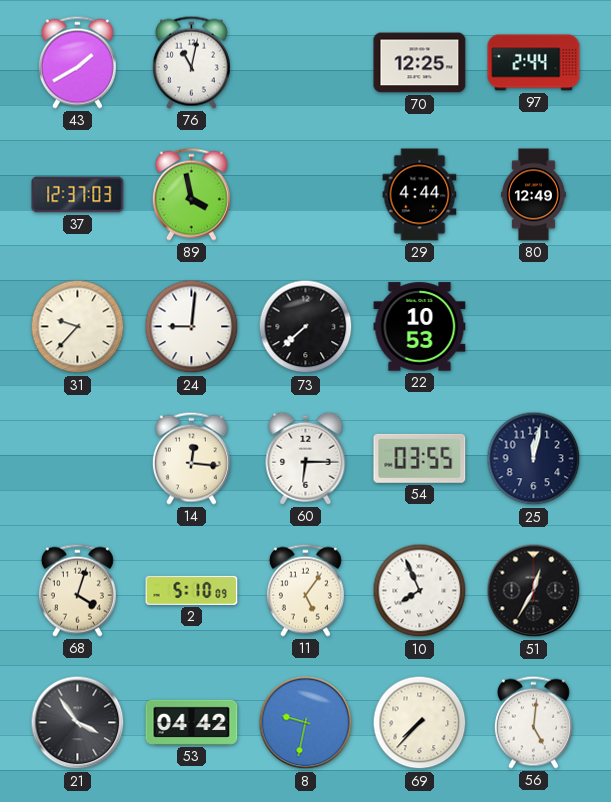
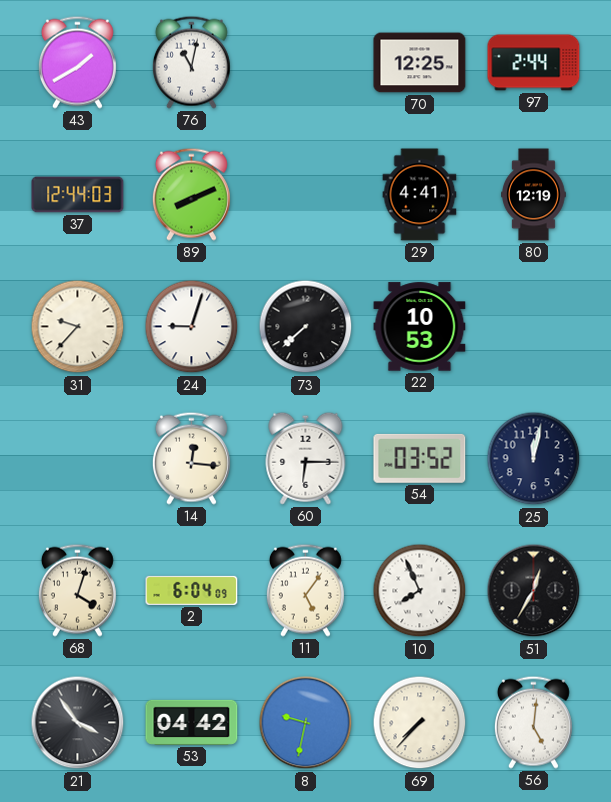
37: 12:37 -> 12:44
89: 3:58 -> 8:11
29: 4:44 -> 4:41
80: 12:49 -> 12:19
24: 9:01 -> 9:03
54: 03:55 -> 03:52
2: 5:10 -> 6:04
